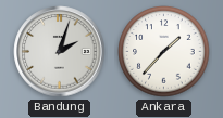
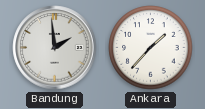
Bandung: 2:03 -> 1:59
